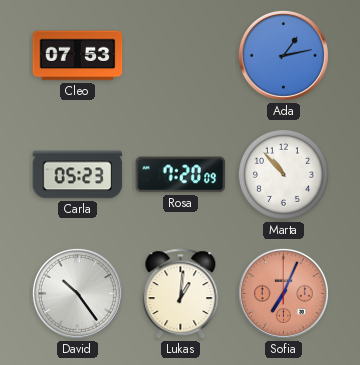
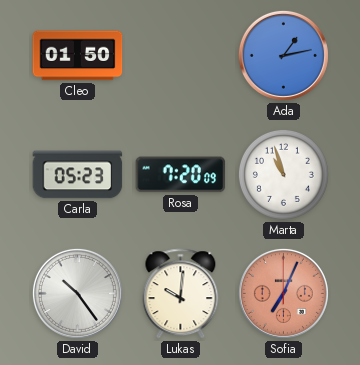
Cleo: 07:53 -> 01:50
Marta: 10:53 -> 10:57
Lukas: 1:01 -> 10:01
